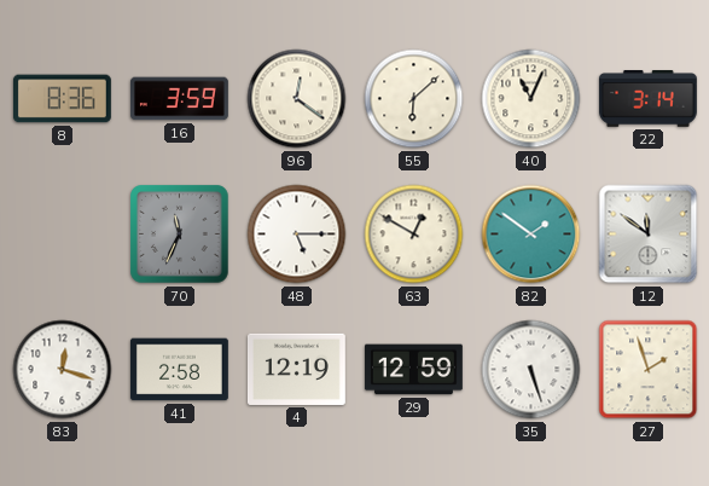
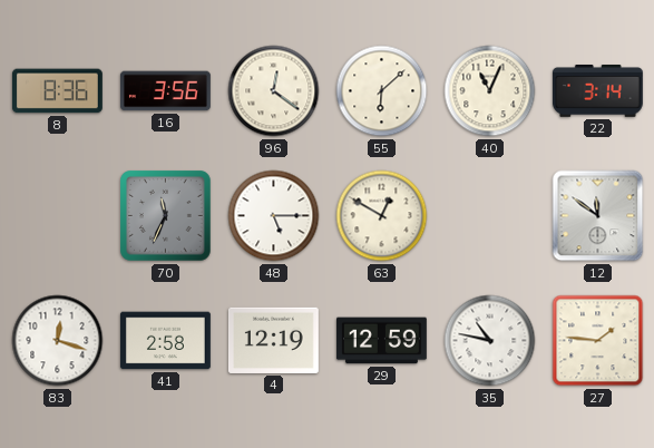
16: 3:59 -> 3:56
82: 1:51 -> none
35: 5:27 -> 10:47
27: 1:57 -> 1:46
